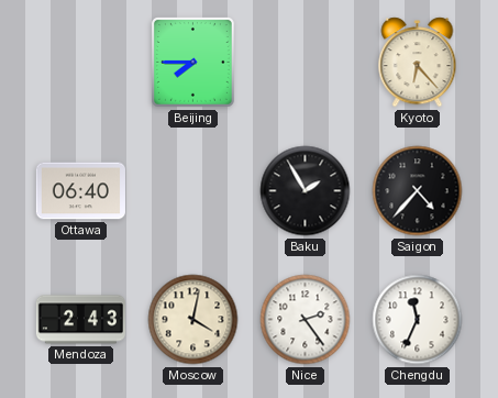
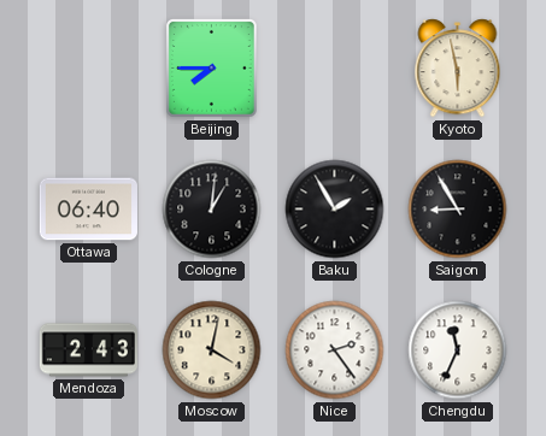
Kyoto: 6:23 -> 5:58
Cologne: none -> 1:01
Saigon: 4:37 -> 8:55
